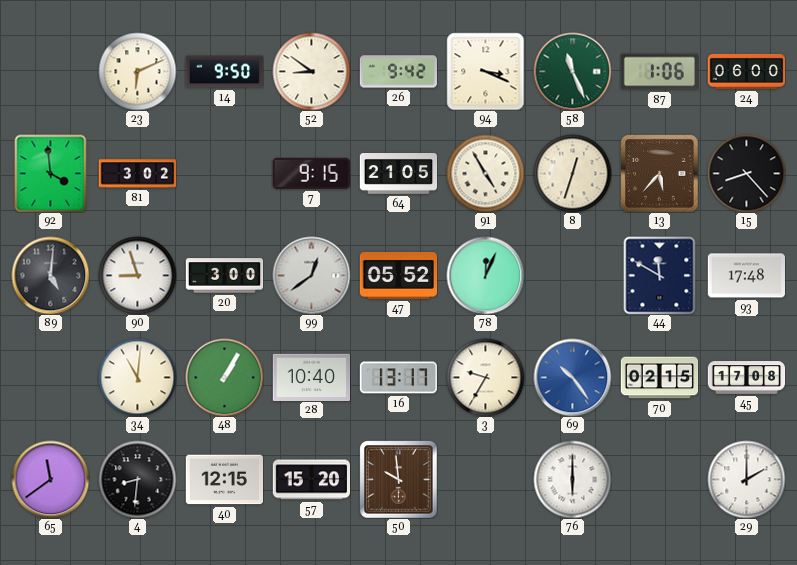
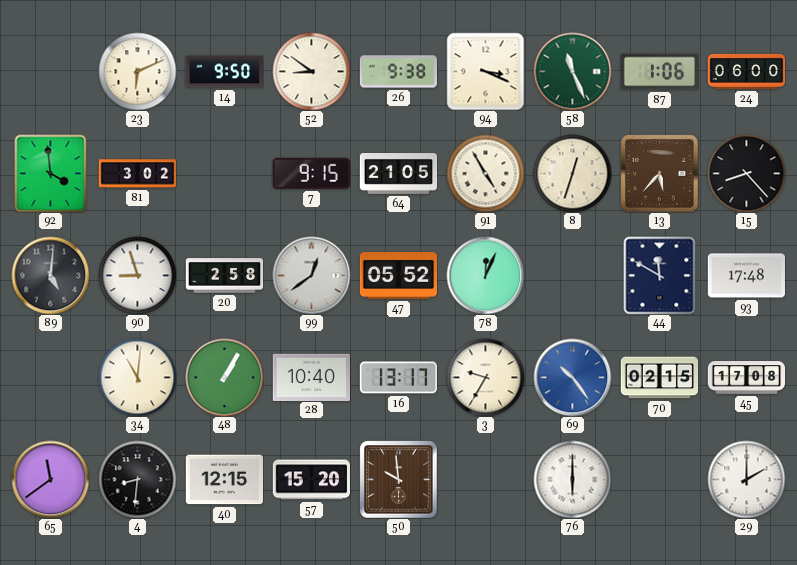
26: 9:42 -> 9:38
20: 3:00 -> 2:58
